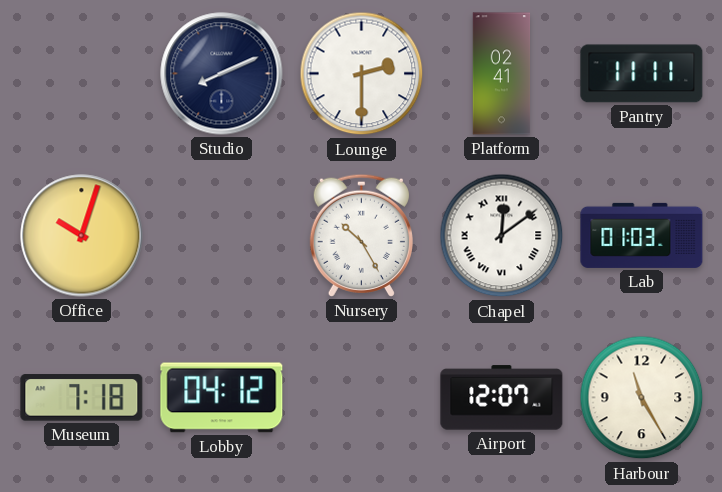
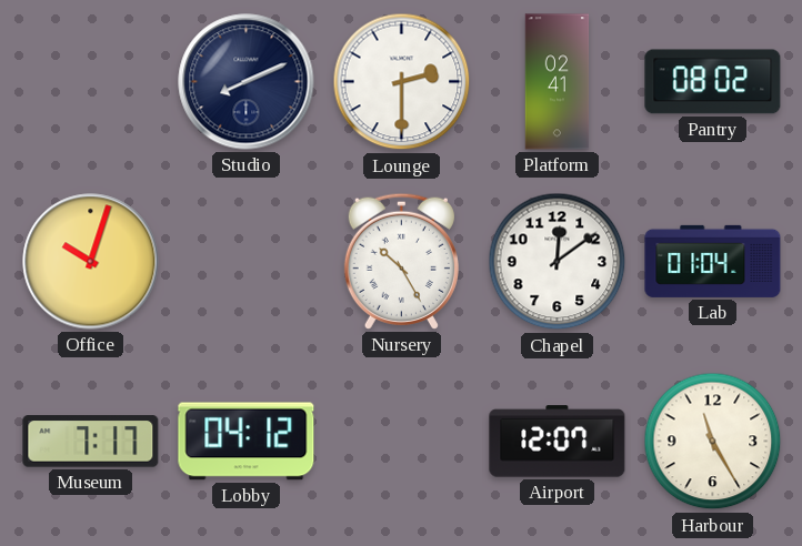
Pantry: 11:11 -> 08:02
Chapel numerals: Roman -> Arabic
Lab: 01:03 -> 01:04
Museum: 7:18 -> 7:17
